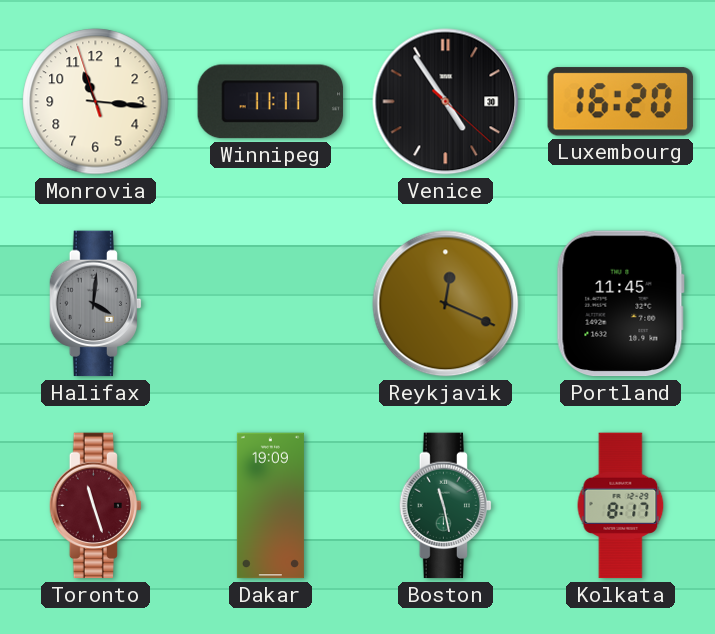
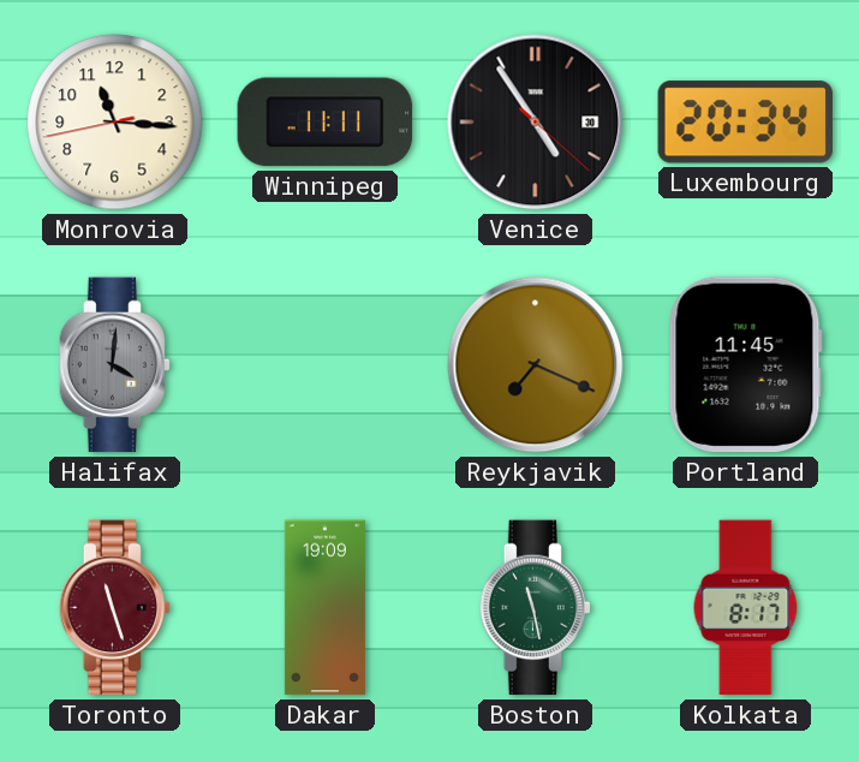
Monrovia: 11:15:57 -> 11:15:43
Luxembourg: 16:20 -> 20:34
Reykjavik: 12:19 -> 7:19
